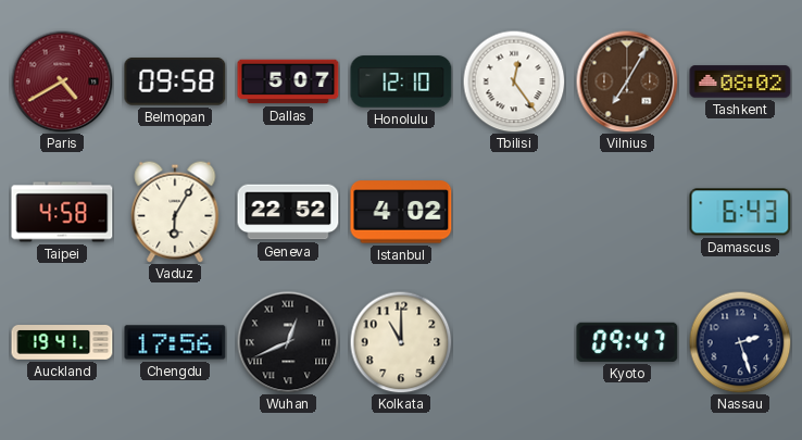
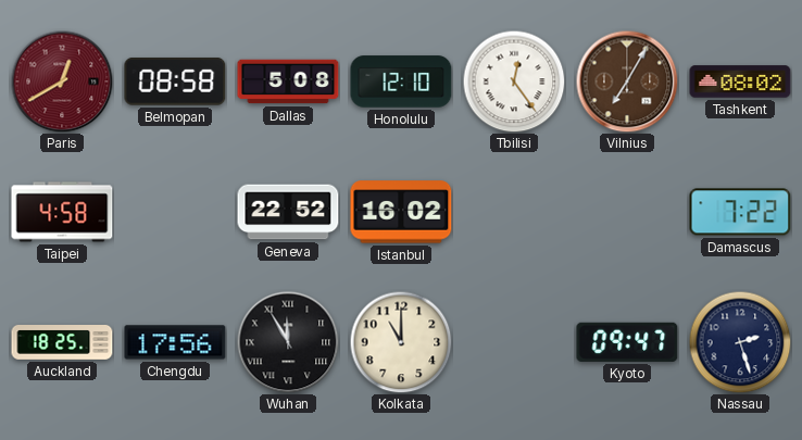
Paris: 4:40 -> 12:40
Belmopan: 09:58 -> 08:58
Dallas: 5:07 -> 5:08
Vaduz: 6:05 -> none
Istanbul: 4:02 -> 16:02
Damascus: 6:43 -> 7:22
Auckland: 19:41 -> 18:25
Wuhan: 12:41 -> 11:55
